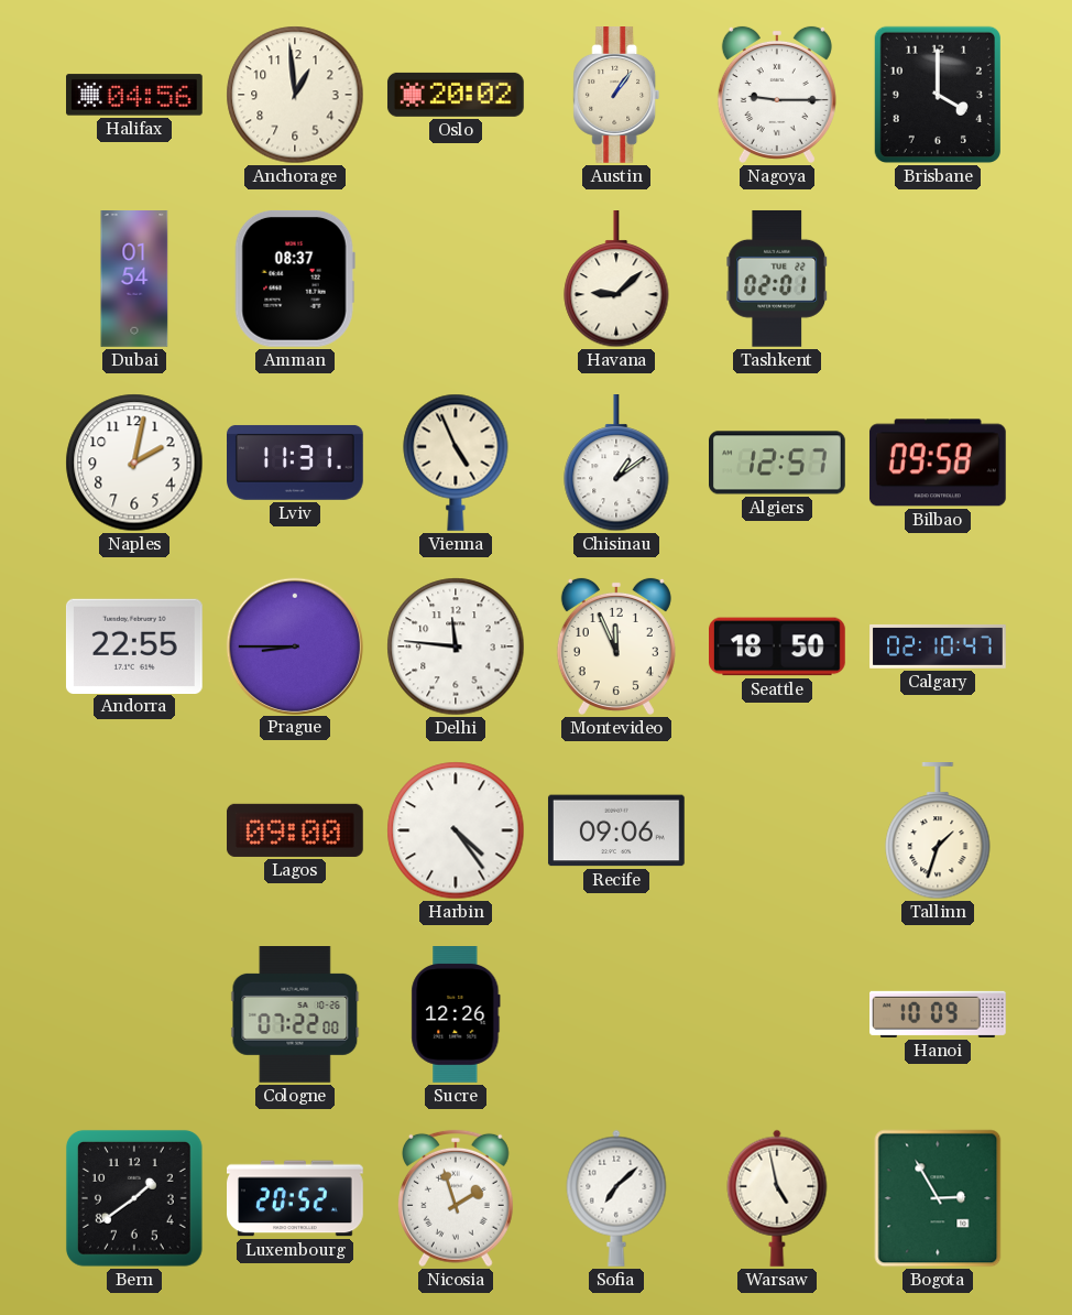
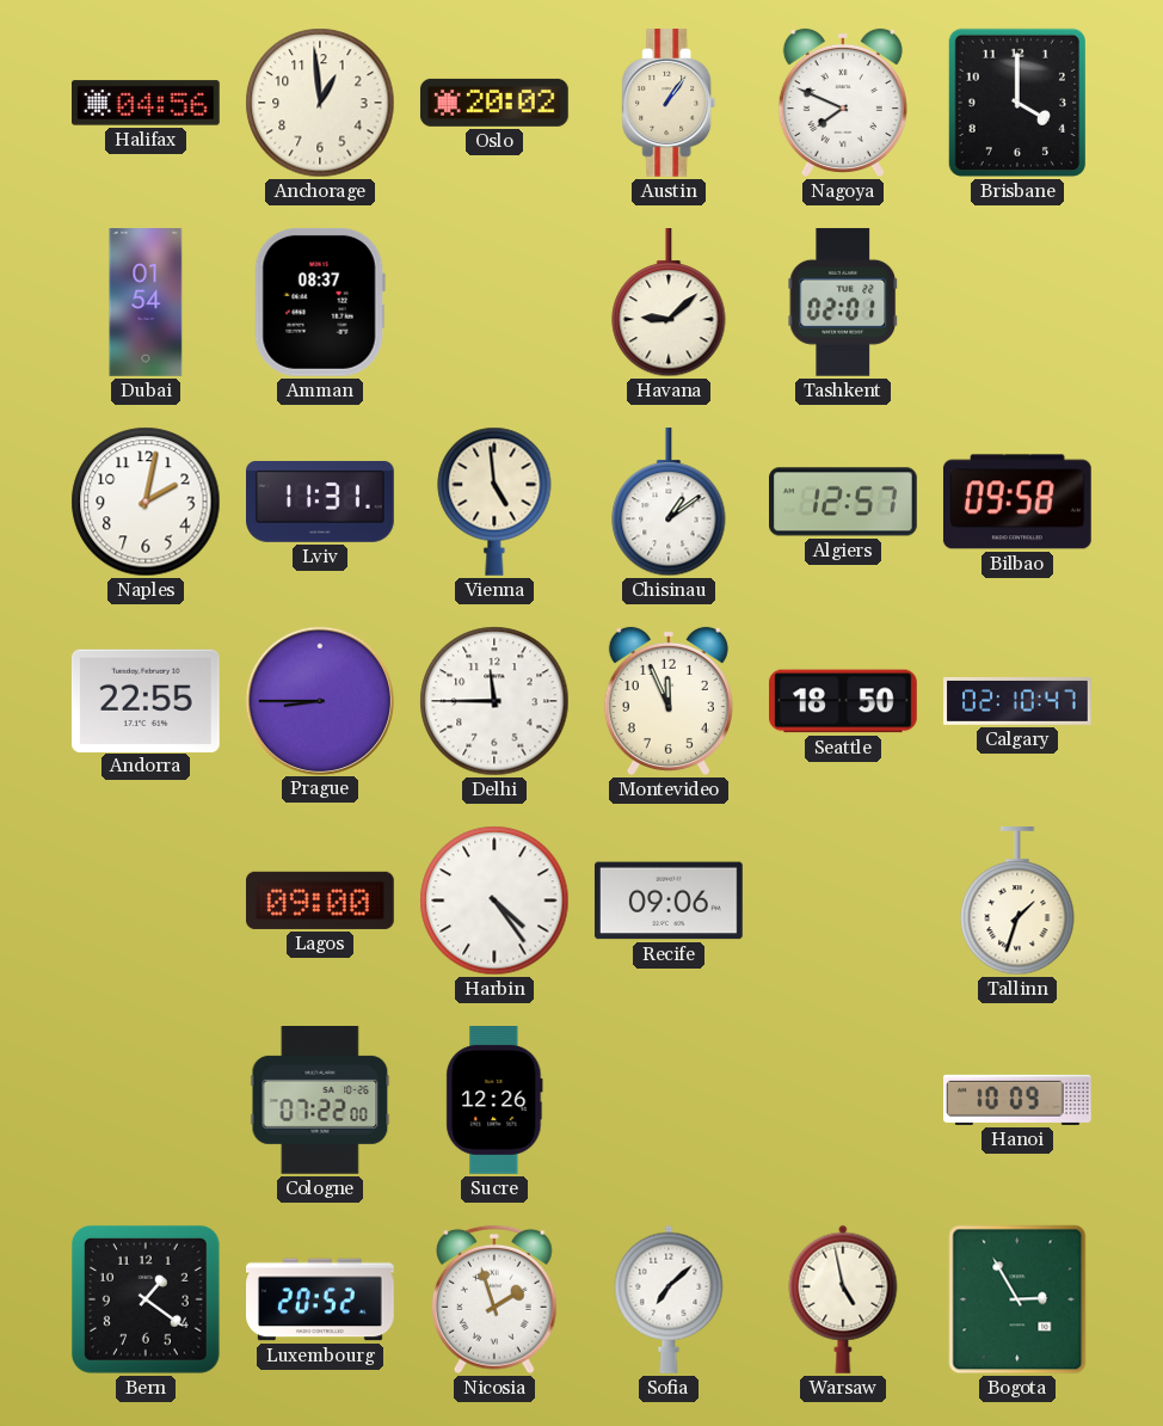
Nagoya: 9:15 -> 7:49
Vienna: 4:56 -> 4:59
Delhi: 11:46 -> 11:45
Bern: 1:39 -> 1:21
